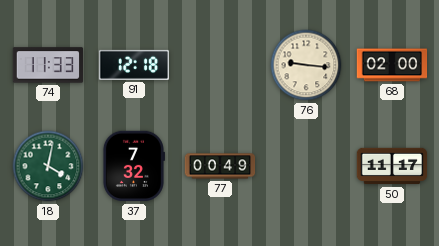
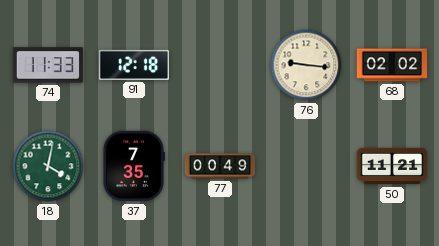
68: 02:00 -> 02:02
37: 7:32 -> 7:35
50: 11:17 -> 11:21
